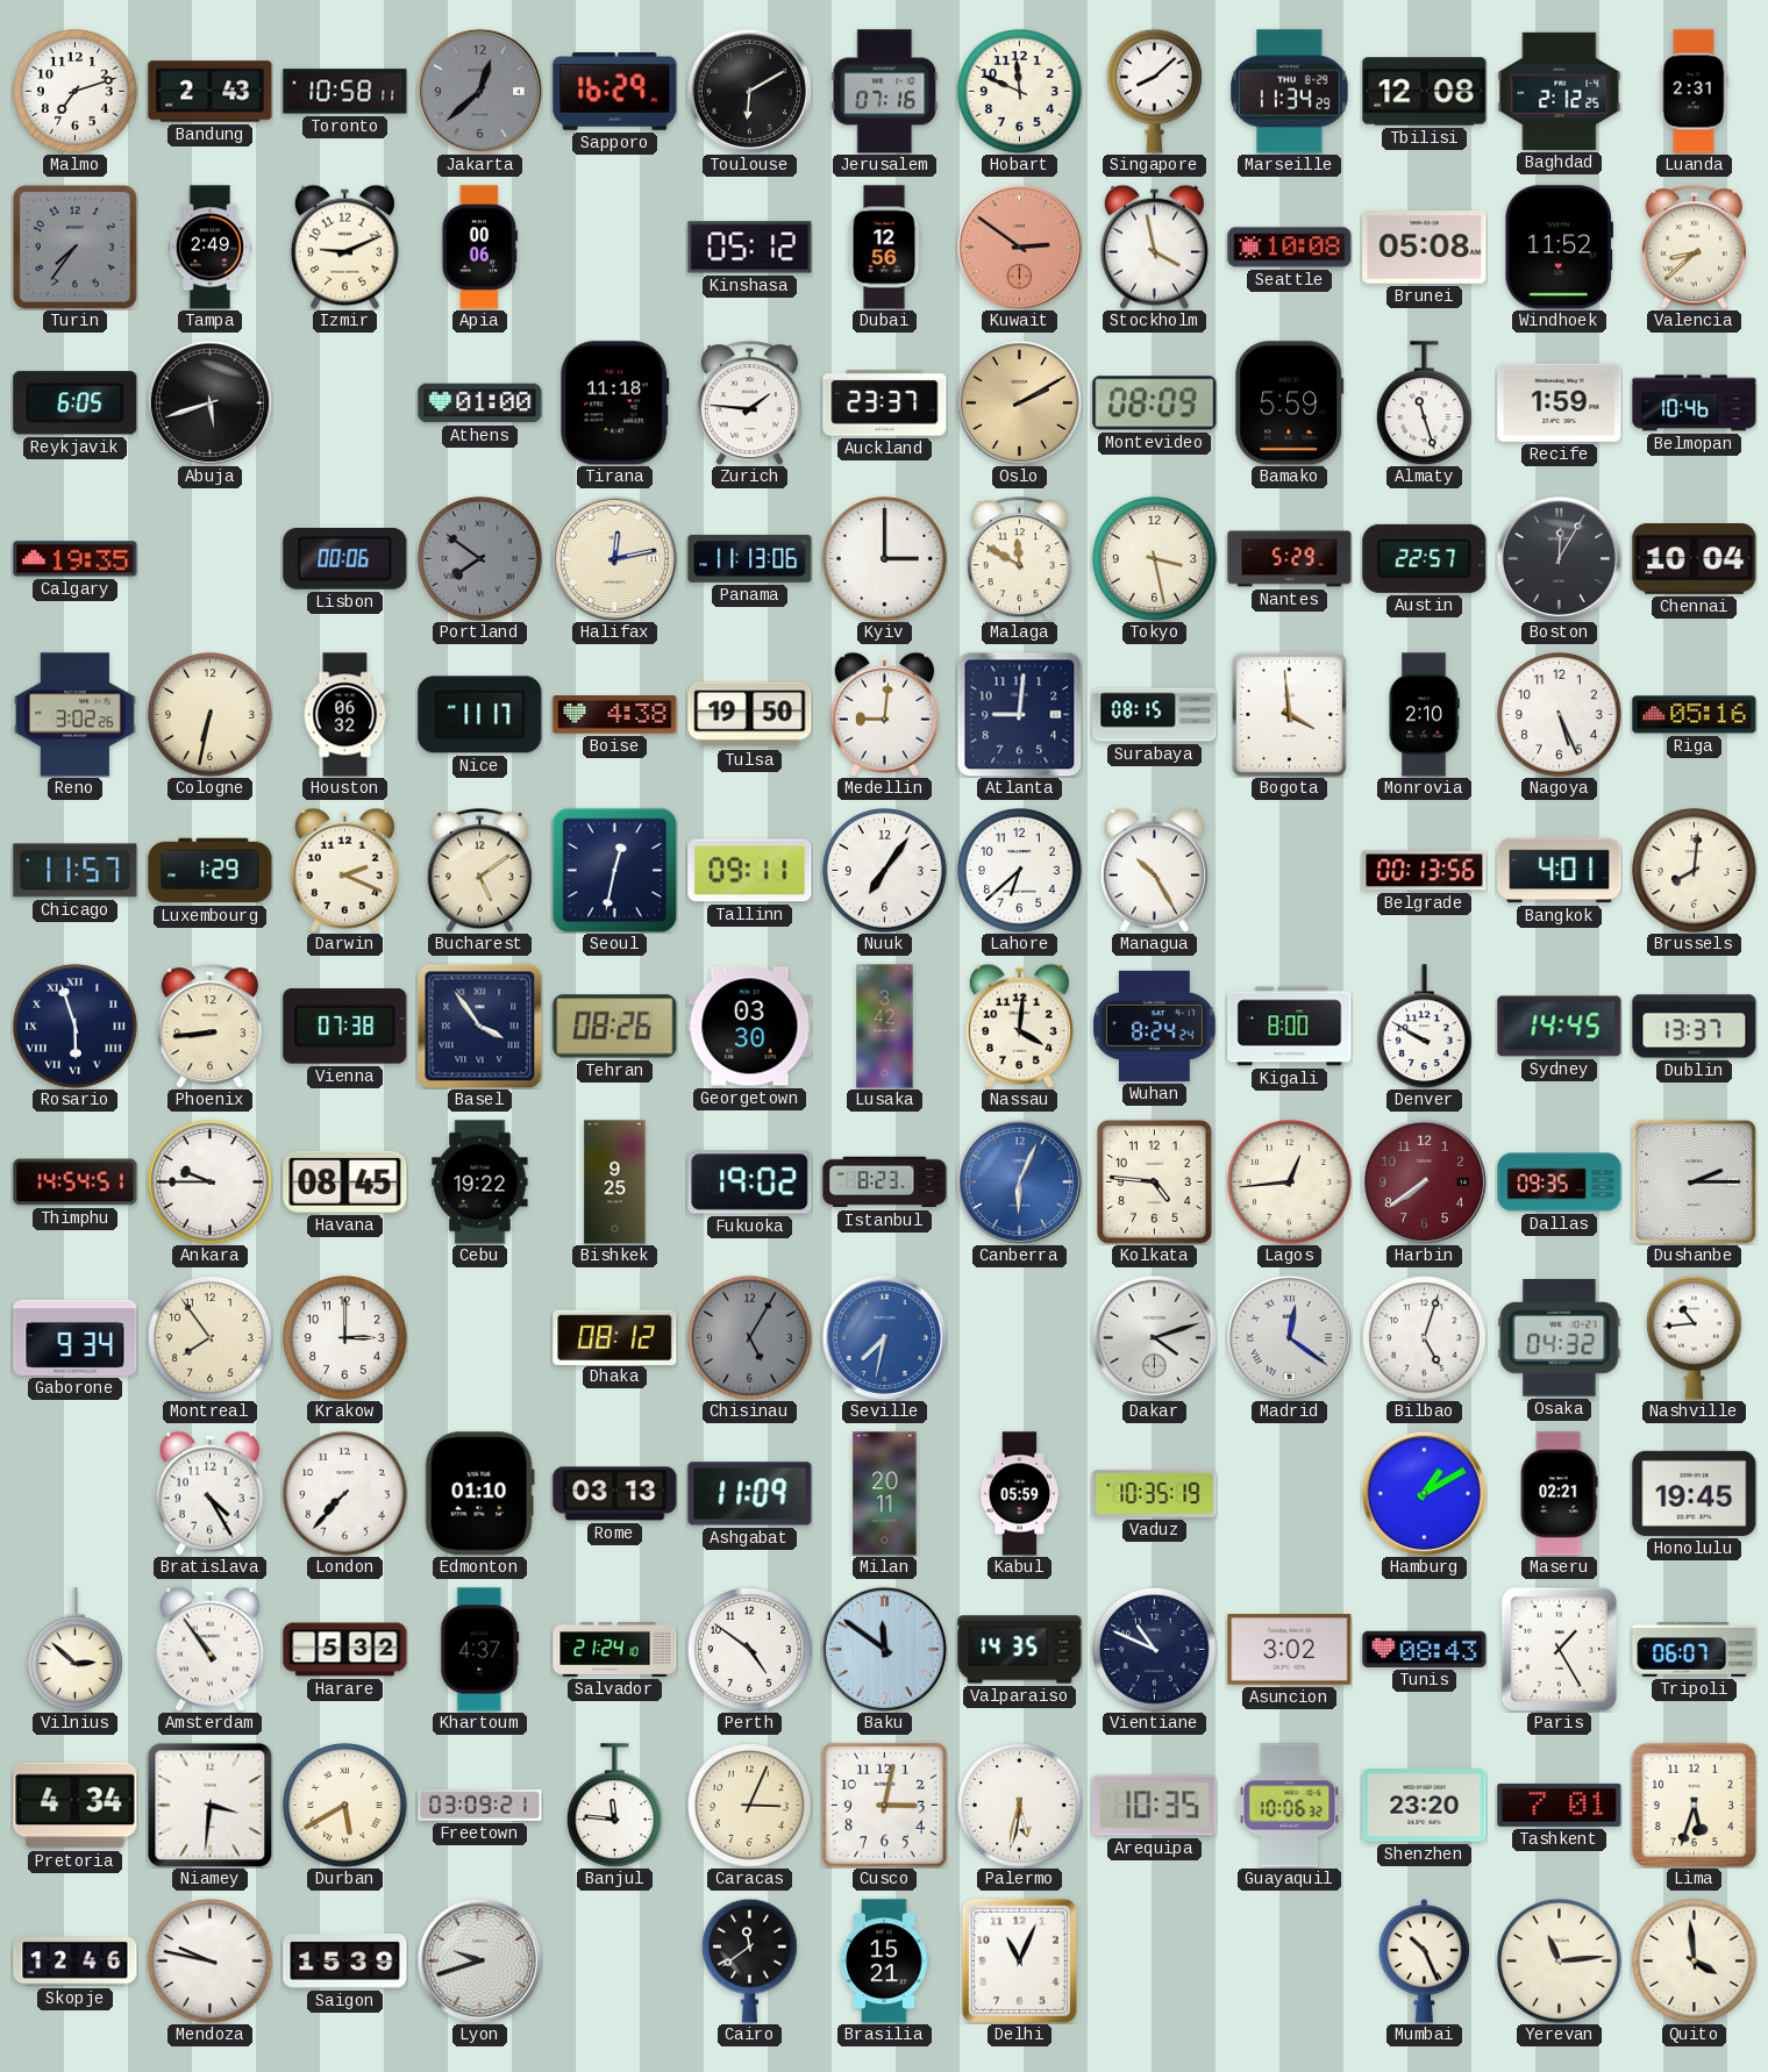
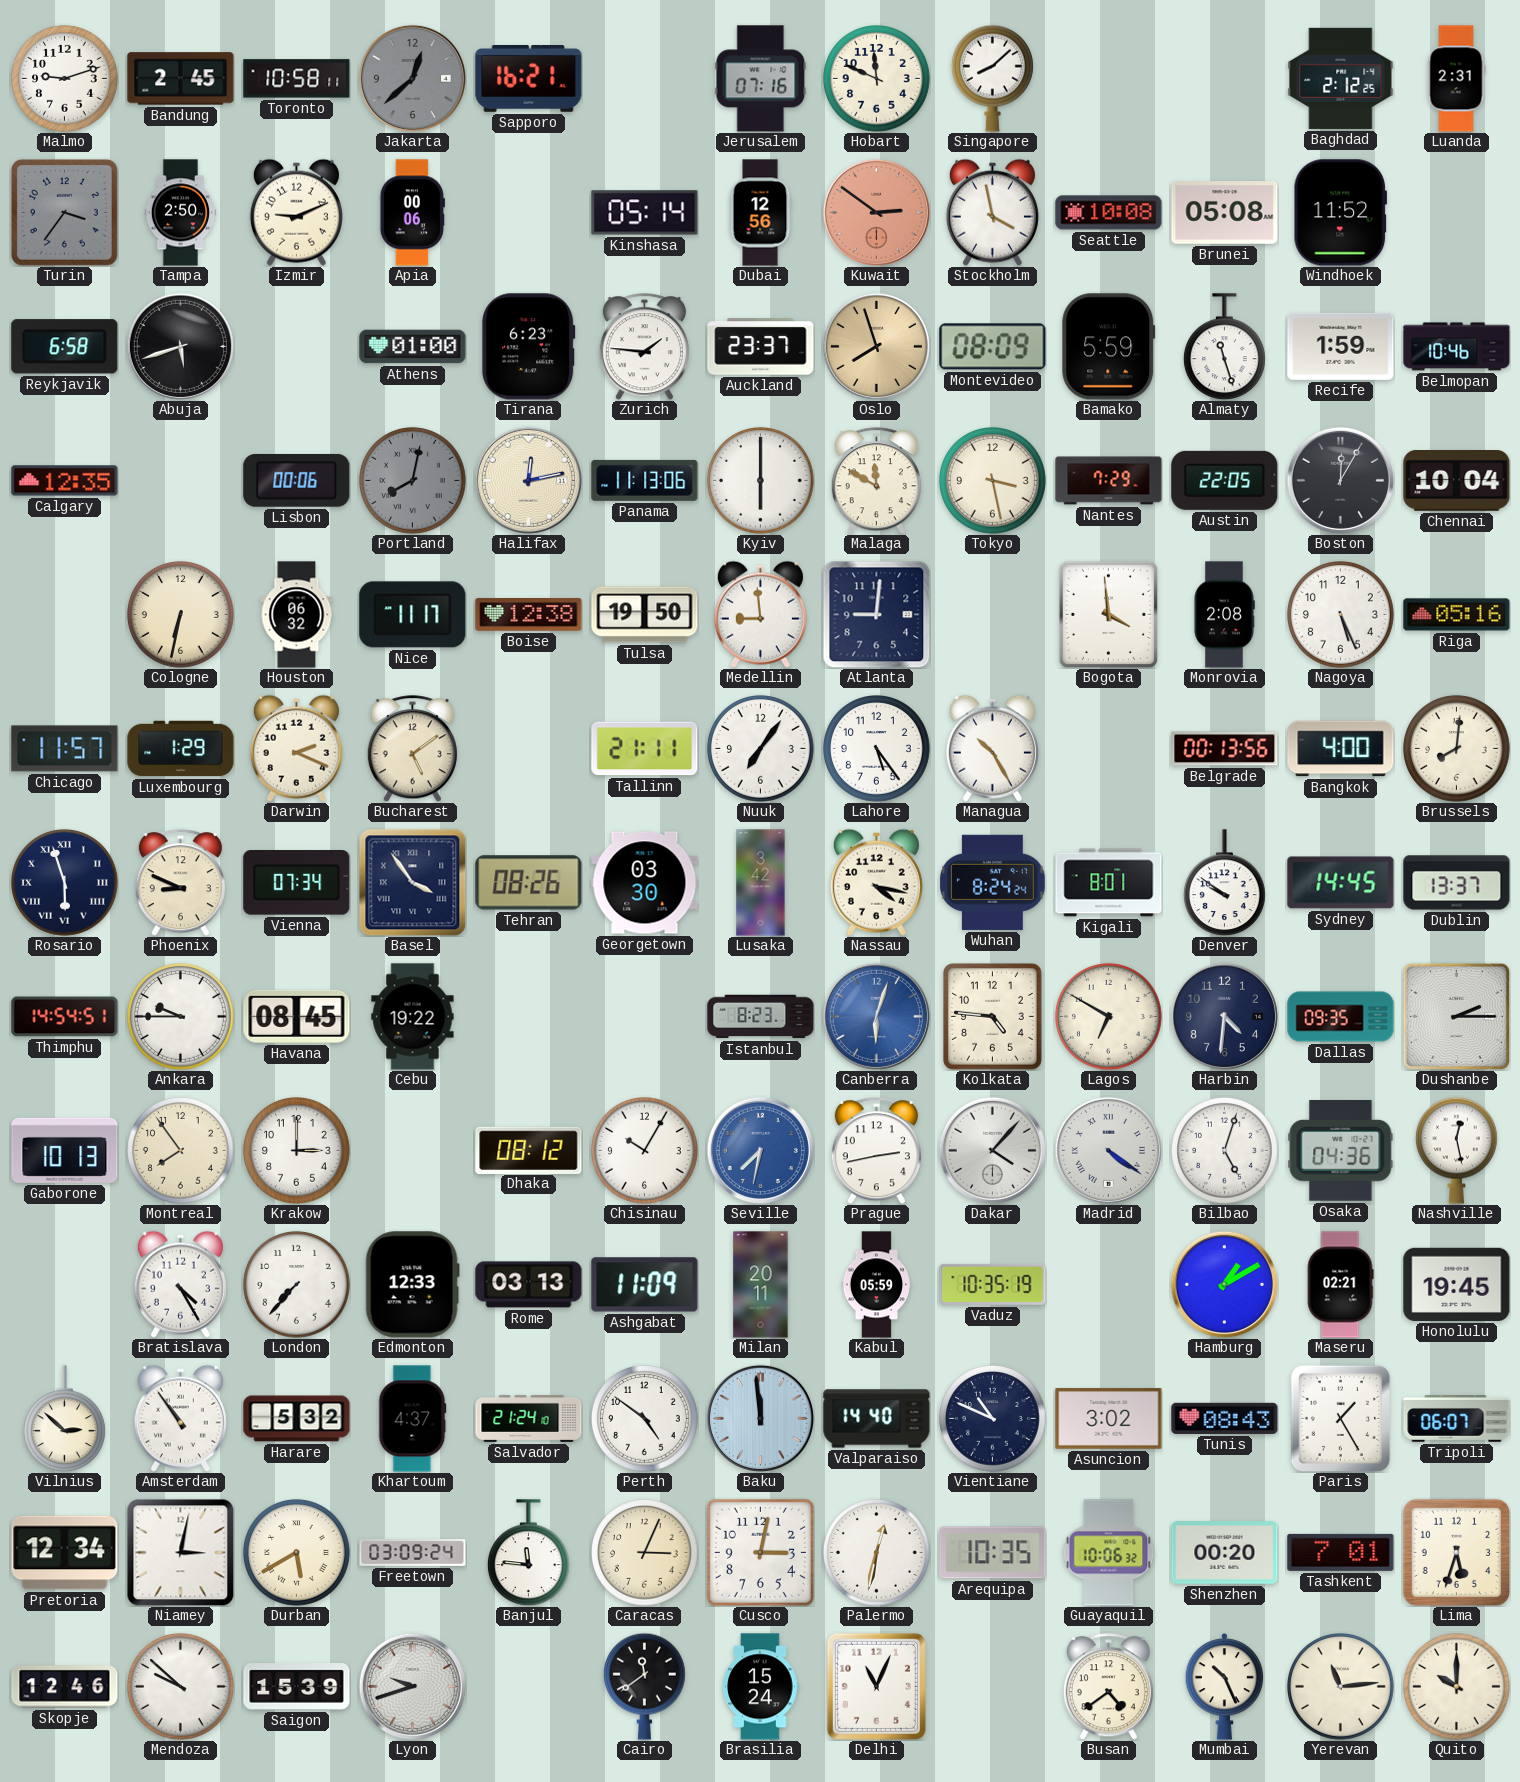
Malmo: 7:12 -> 9:12
Bandung: 2:43 -> 2:45
Sapporo: 16:29 -> 16:21
Toulouse: 6:10 -> none
Marseille: 11:34 -> none
Tbilisi: 12:08 -> none
Turin: 7:36 -> 3:36
Tampa: 2:49 -> 2:50
Kinshasa: 05:12 -> 05:14
Valencia: 8:38 -> none
Reykjavik: 6:05 -> 6:58
Tirana: 11:18 -> 6:23
Oslo: 2:10 -> 7:57
Calgary: 19:35 -> 12:35
Portland: 7:51 -> 8:02
Kyiv: 3:00 -> 6:00
Nantes: 5:29 -> 7:29
Austin: 22:57 -> 22:05
Reno: 3:02 -> none
Boise: 4:38 -> 12:38
Medellin: 9:01 -> 8:59
Surabaya: 08:15 -> none
Monrovia: 2:10 -> 2:08
Seoul: 12:32 -> none
Tallinn: 09:11 -> 21:11
Lahore: 6:38 -> 5:24
Bangkok: 4:01 -> 4:00
Phoenix: 8:44 -> 8:49
Vienna: 07:38 -> 07:34
Nassau: 4:01 -> 4:17
Kigali: 8:00 -> 8:01
Denver: 9:50 -> 9:51
Bishkek: 9:25 -> none
Fukuoka: 19:02 -> none
Canberra: 6:04 -> 6:03
Lagos: 12:44 -> 6:50
Harbin: 7:39 -> 4:31
Harbin dial: burgundy -> navy
Gaborone: 9:34 -> 10:13
Chisinau: 5:05 -> 10:05
Chisinau dial: grey -> white
Prague: none -> 2:43
Dakar: 4:12 -> 4:07
Madrid: 12:21 -> 4:21
Osaka: 04:32 -> 04:36
Nashville: 10:44 -> 12:28
Edmonton: 01:10 -> 12:33
Baku: 11:51 -> 11:59
Valparaiso: 14:35 -> 14:40
Pretoria: 4:34 -> 12:34
Niamey: 3:31 -> 3:02
Freetown: 03:09:21 -> 03:09:24
Palermo: 5:32 -> 12:32
Shenzhen: 23:20 -> 00:20
Mendoza: 9:47 -> 9:52
Brasilia: 15:21 -> 15:24
Busan: none -> 4:39
Quito: 3:59 -> 10:00
